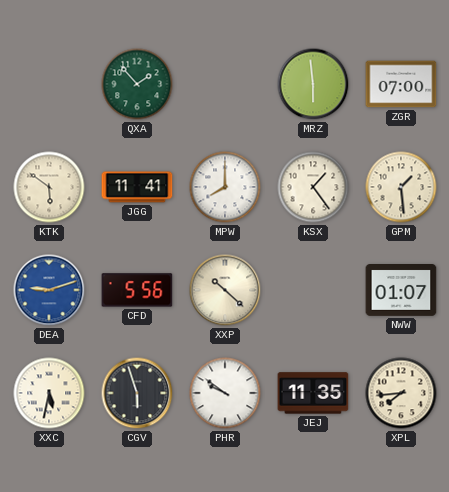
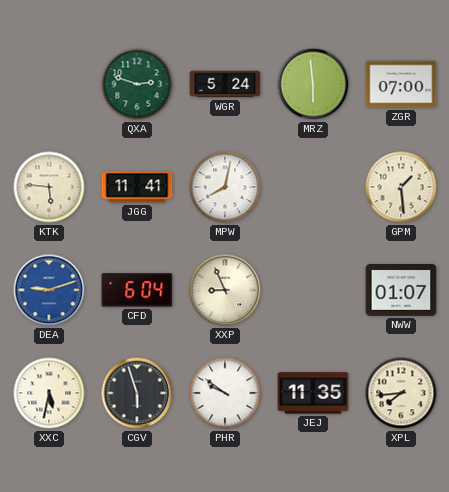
QXA: 1:53 -> 2:48
WGR: none -> 5:24
KTK: 5:51 -> 5:46
MPW: 8:00 -> 8:02
KSX: 1:24 -> none
CFD: 5:56 -> 6:04
XXP: 10:22 -> 8:56
